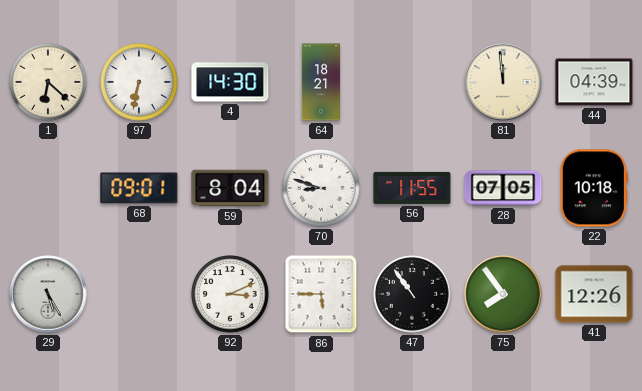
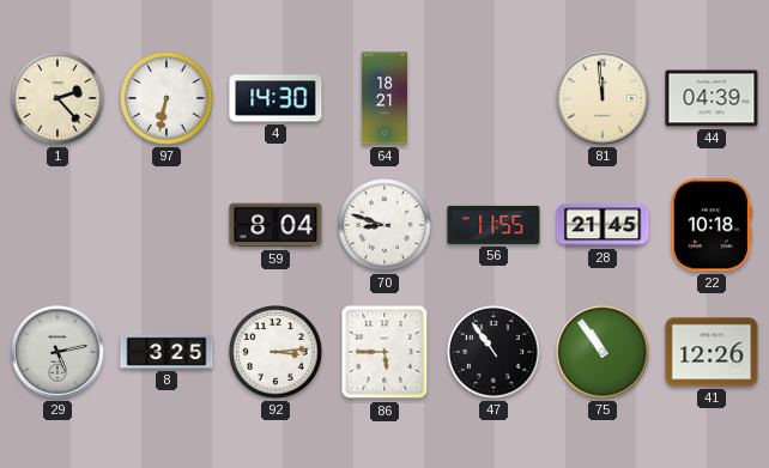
1: 6:22 -> 2:23
68: 09:01 -> none
28: 07:05 -> 21:45
29: 5:25 -> 5:13
8: none -> 3:25
92: 3:11 -> 3:14
75: 7:54 -> 10:54
